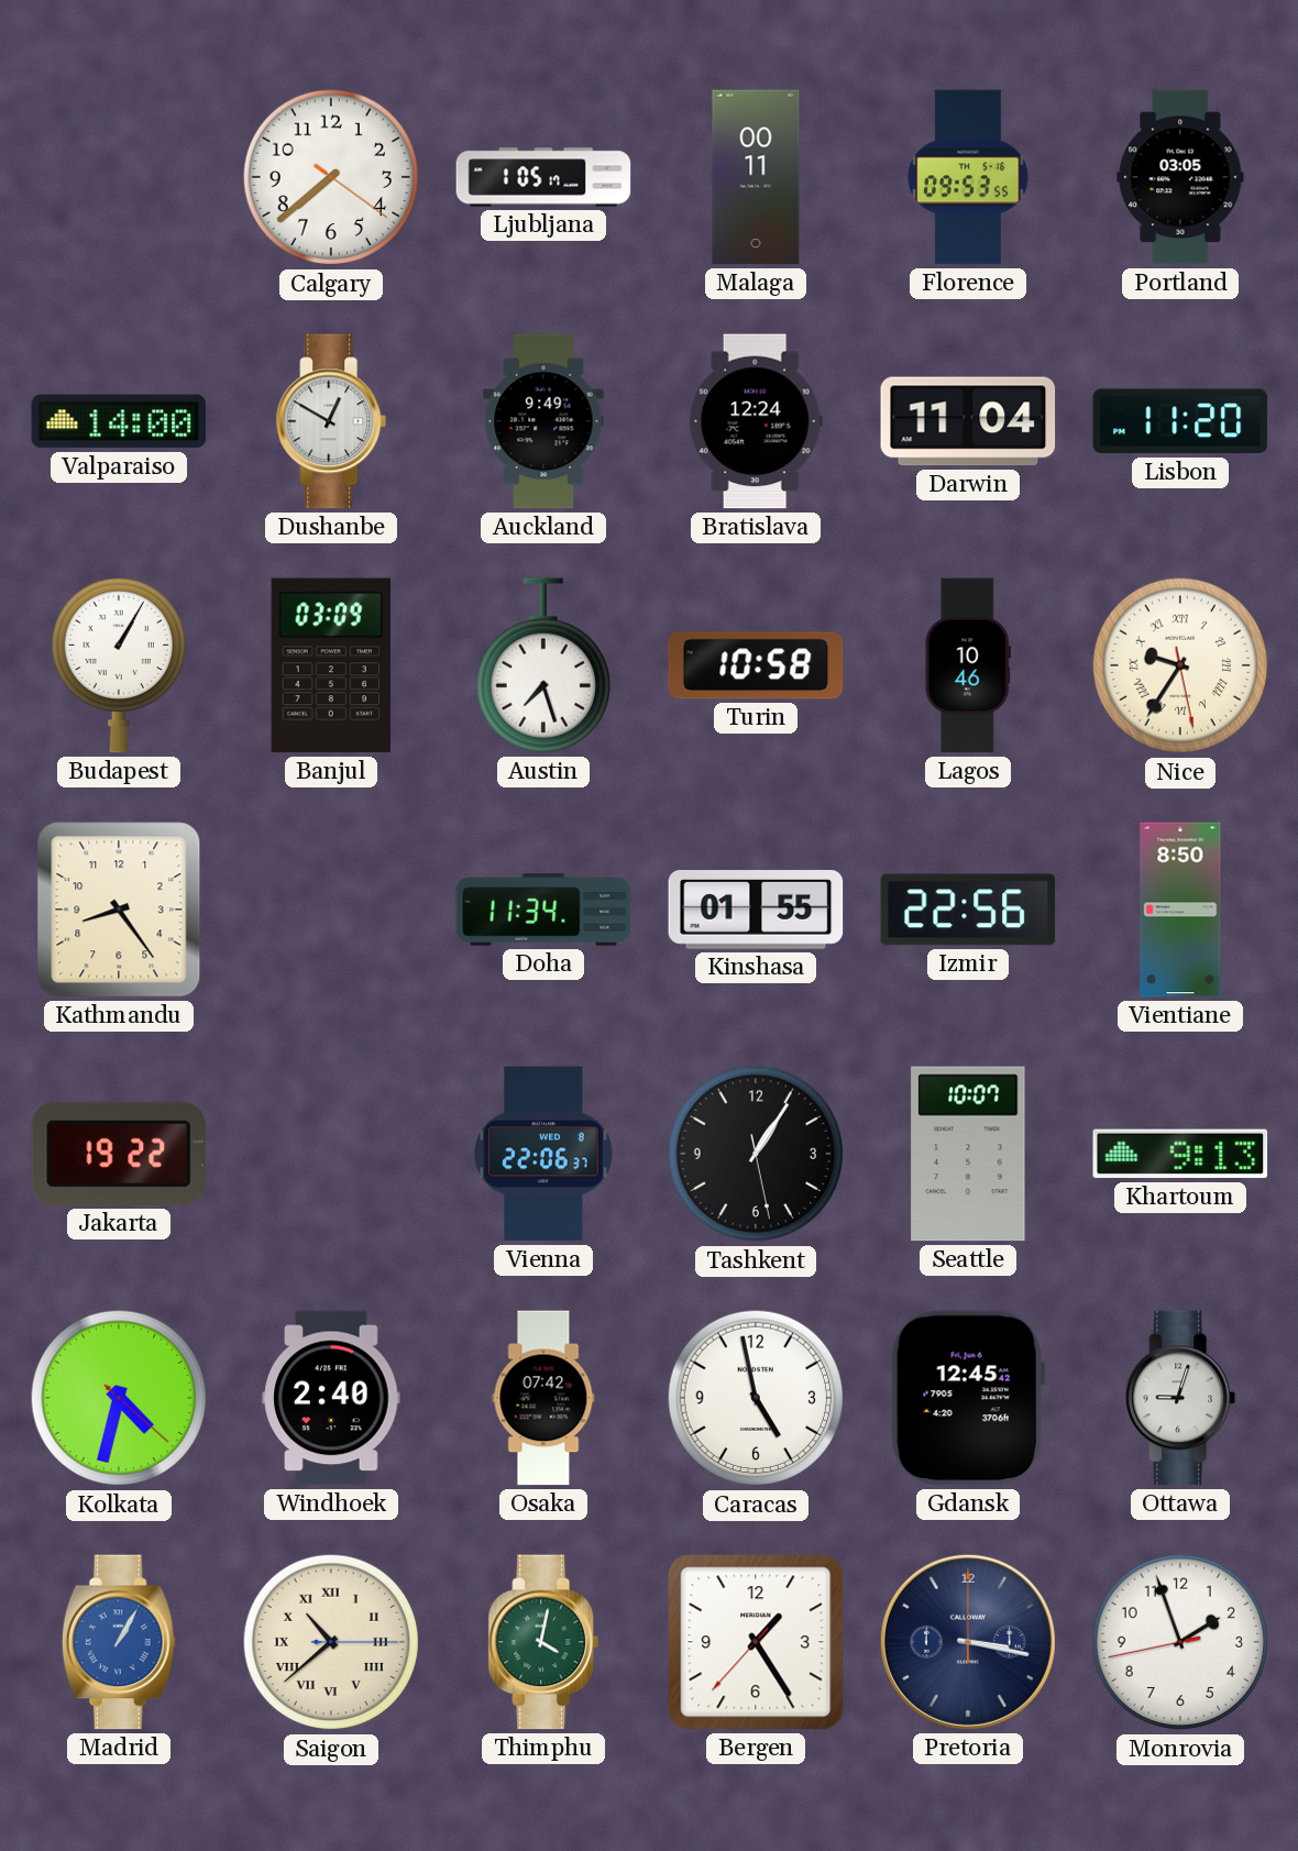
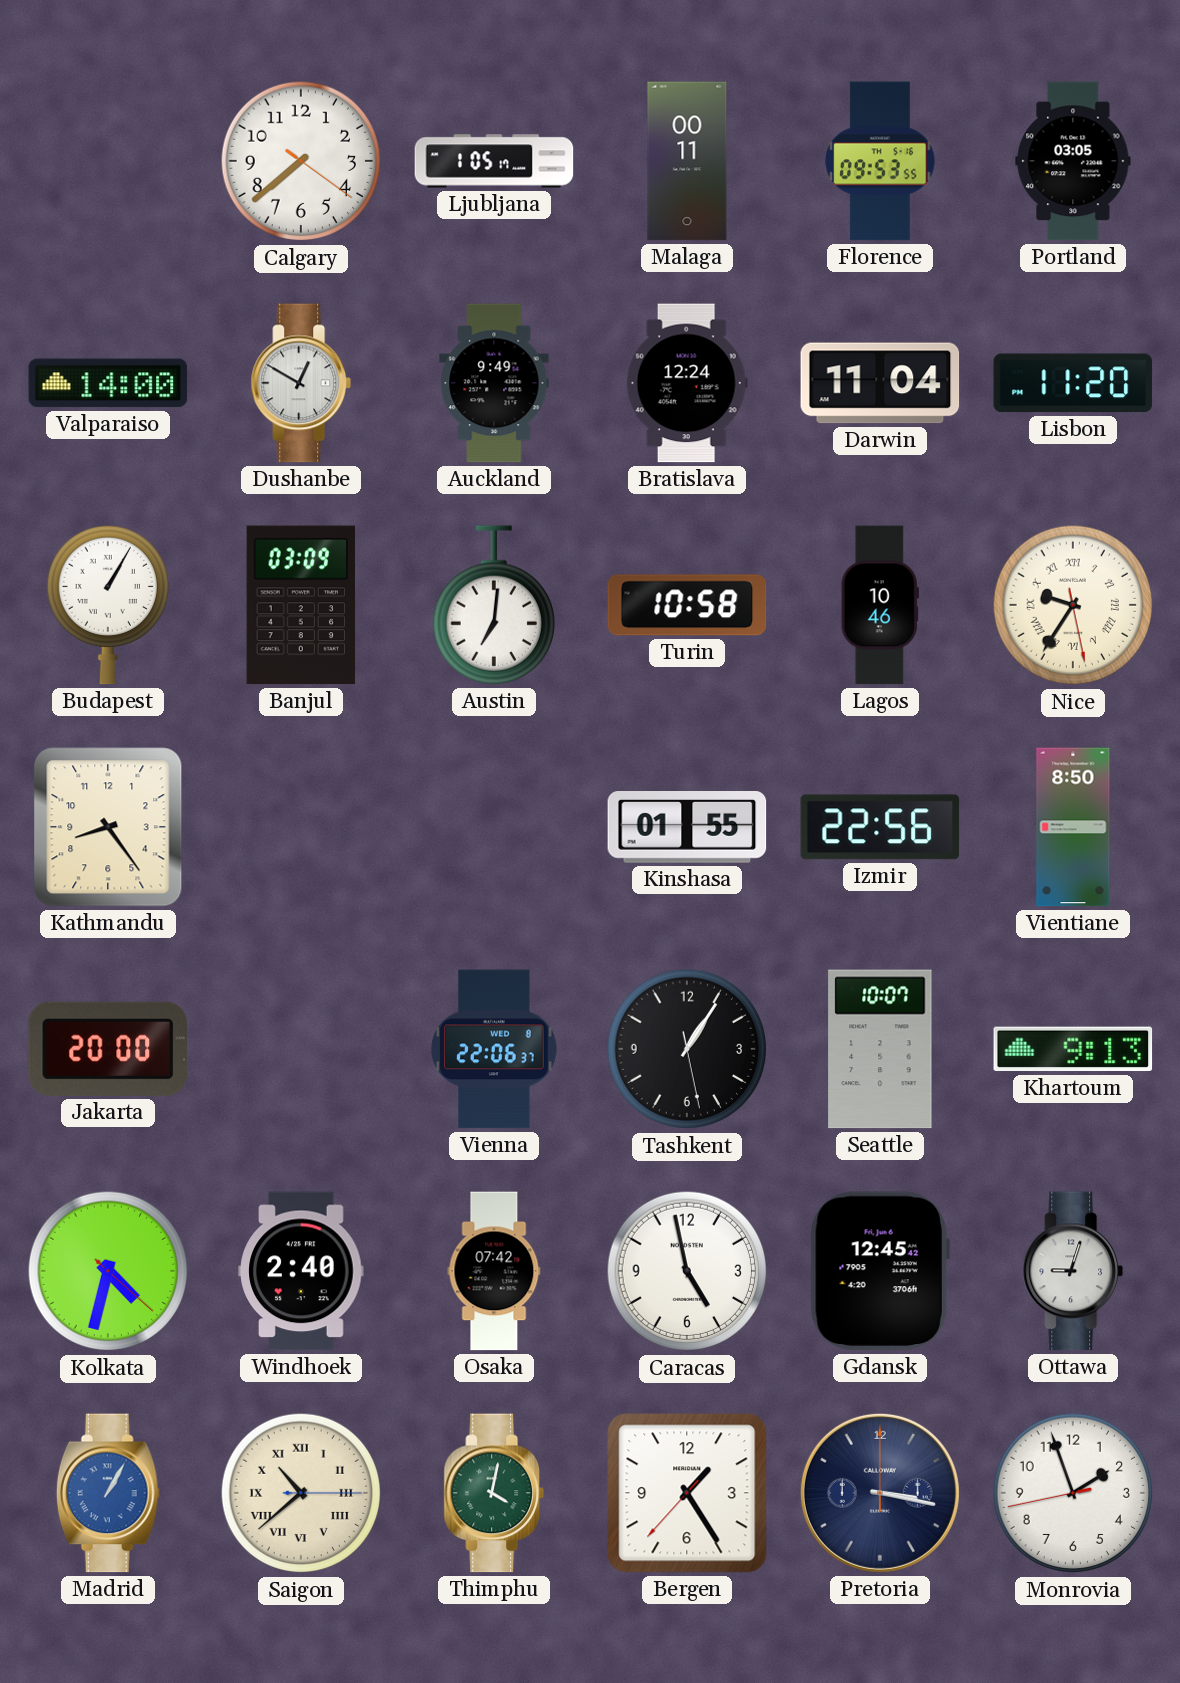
Austin: 7:27 -> 7:01
Doha: 11:34 -> none
Jakarta: 19:22 -> 20:00
